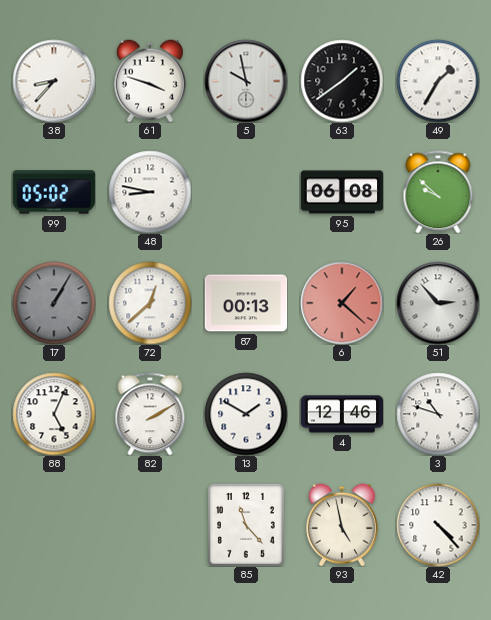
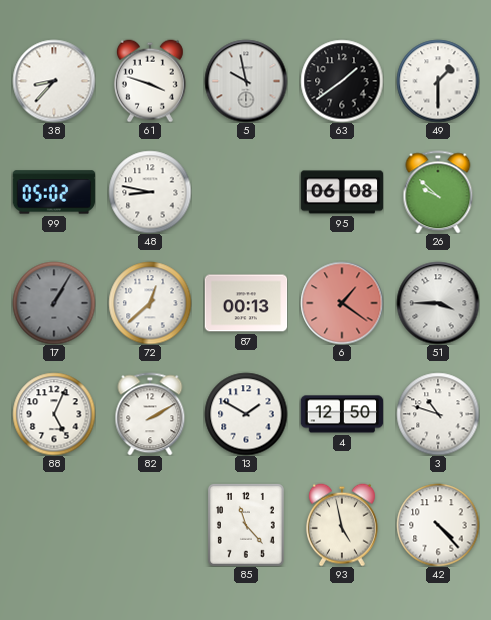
49: 1:35 -> 1:30
6: 1:22 -> 1:21
51: 2:53 -> 3:45
4: 12:46 -> 12:50
